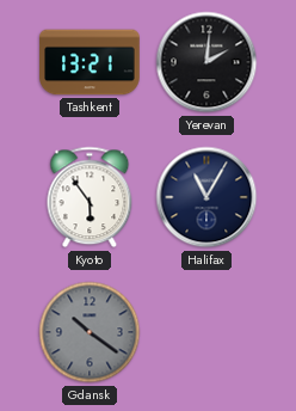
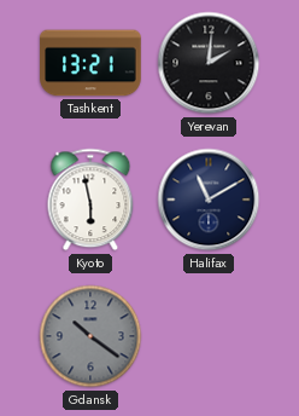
Kyoto: 5:54 -> 5:58
Halifax: 11:05 -> 11:10
